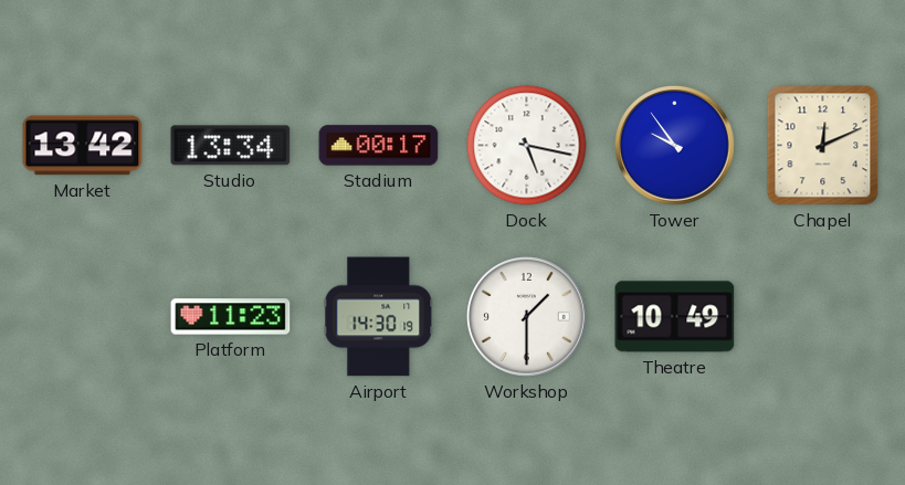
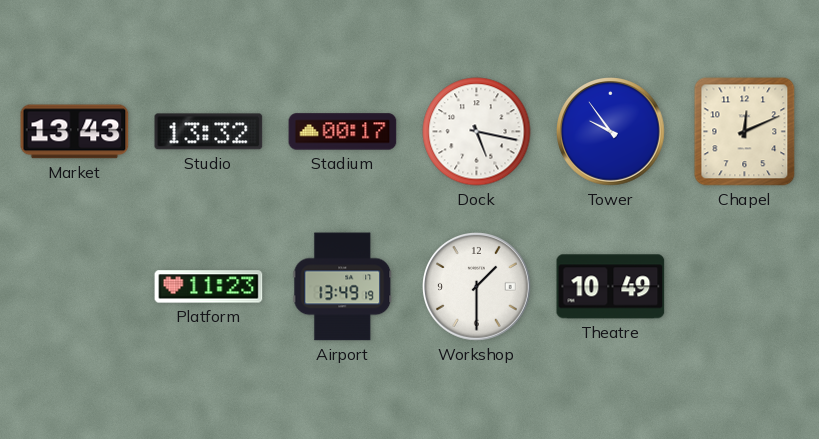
Market: 13:42 -> 13:43
Studio: 13:34 -> 13:32
Airport: 14:30 -> 13:49
